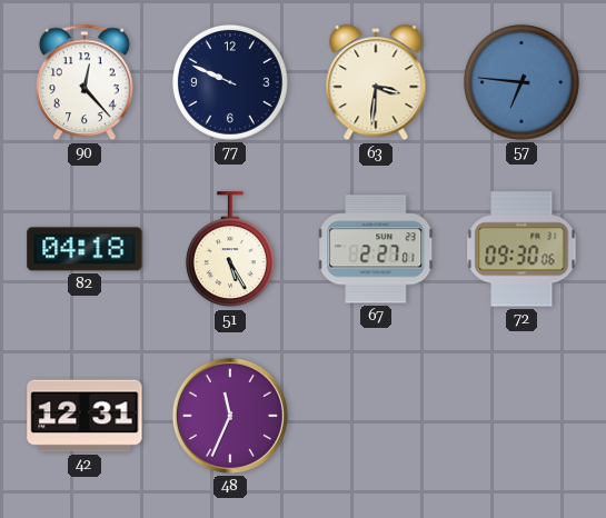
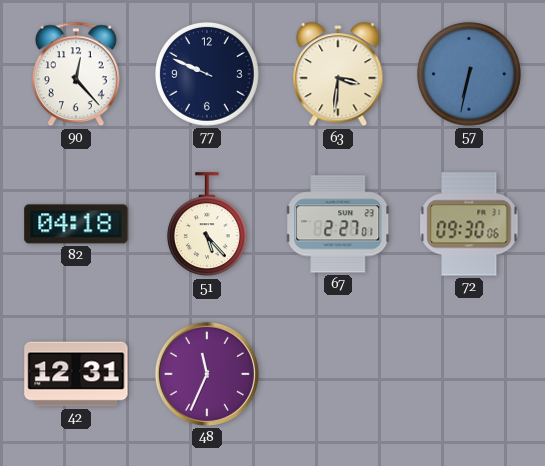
57: 6:46 -> 6:32
51: 5:25 -> 5:23
